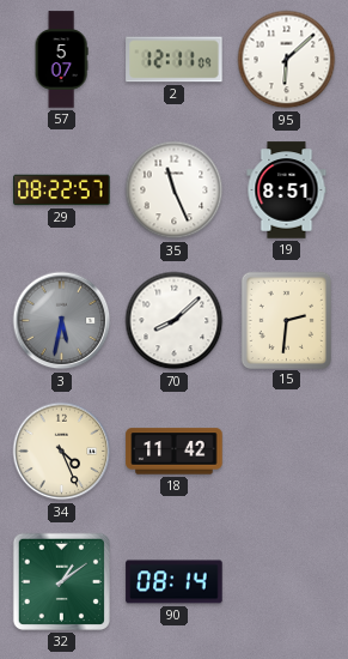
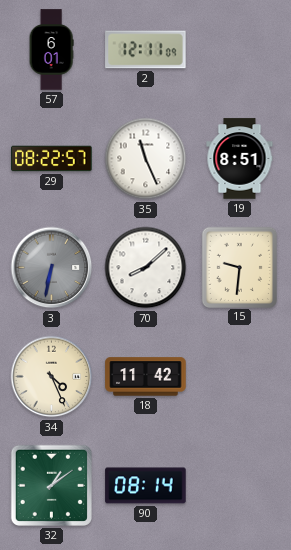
57: 5:07 -> 6:01
95: 6:08 -> none
3: 5:32 -> 6:32
15: 2:31 -> 9:31
